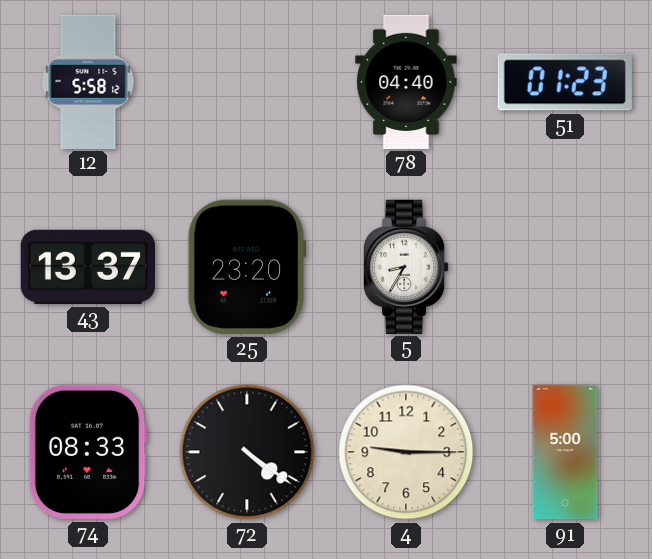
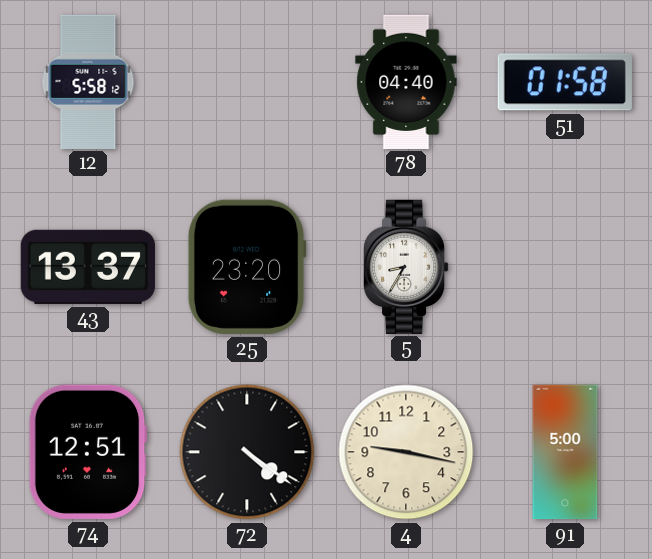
51: 01:23 -> 01:58
74: 08:33 -> 12:51
4: 9:15 -> 9:17
